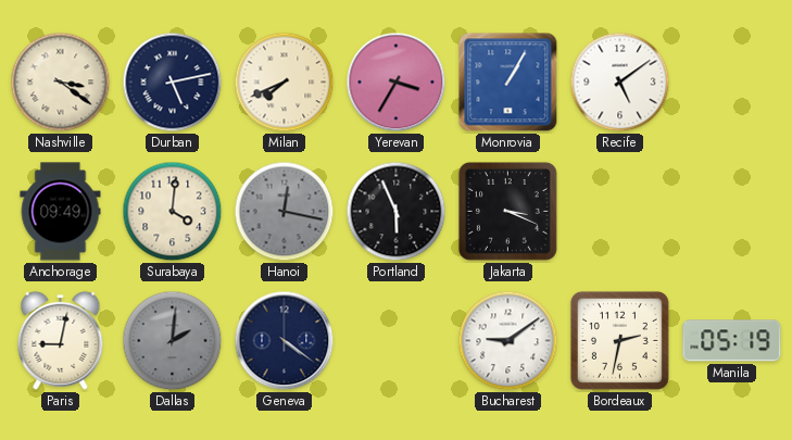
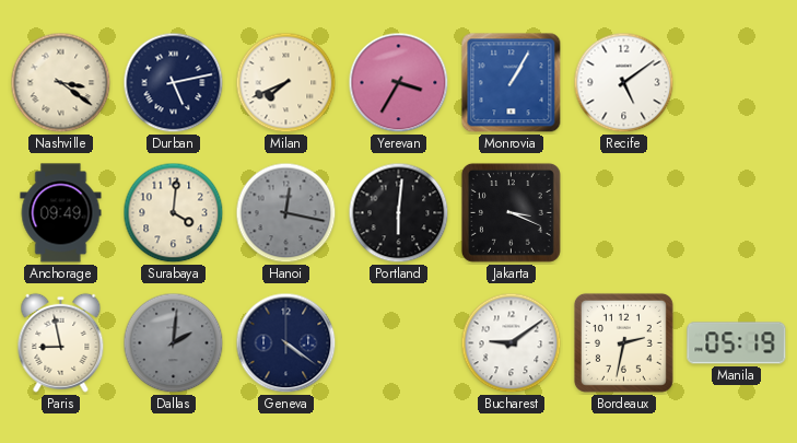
Portland: 5:56 -> 6:01
Paris: 9:02 -> 8:58
